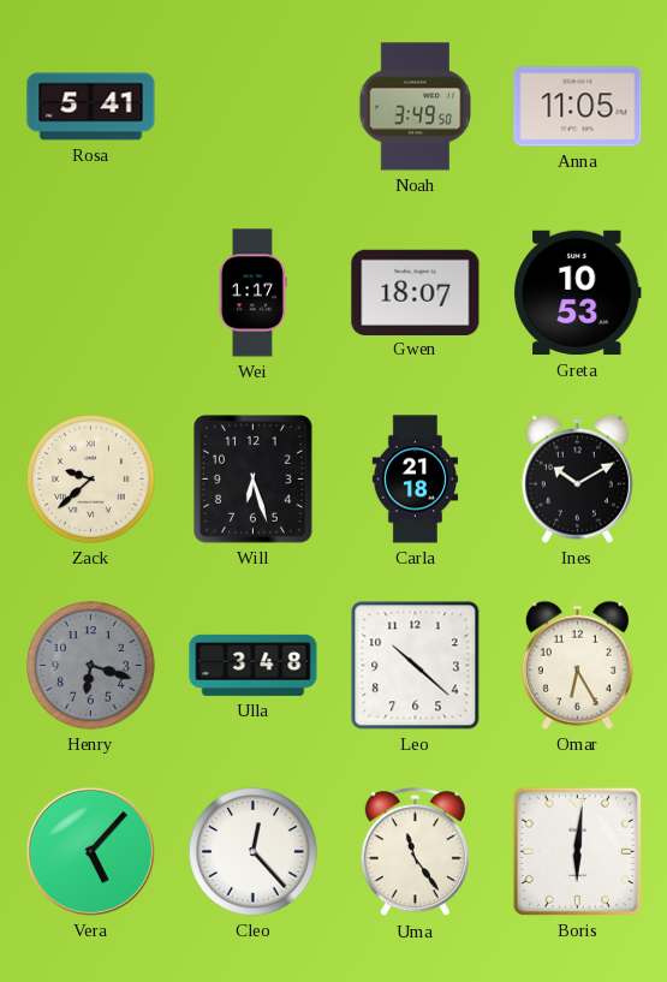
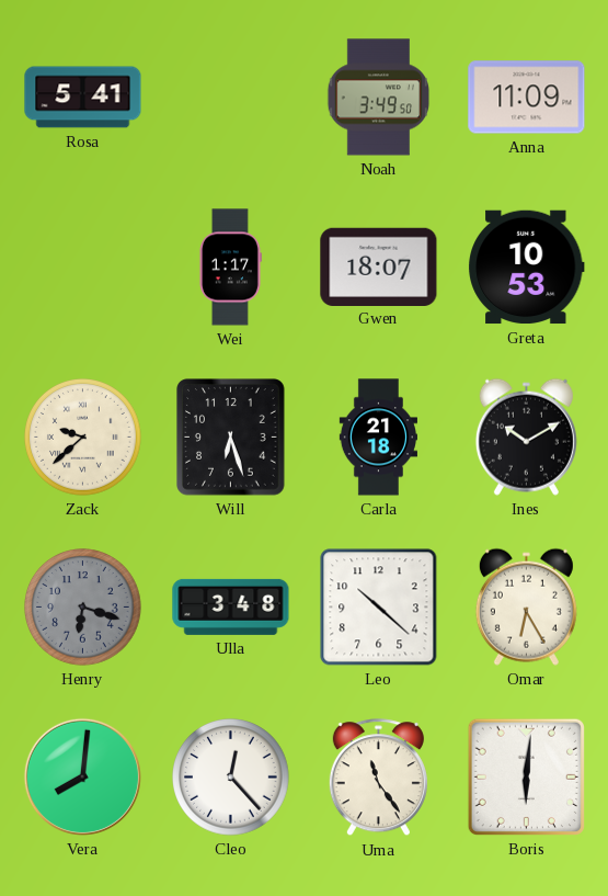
Anna: 11:05 -> 11:09
Vera: 5:07 -> 8:01
